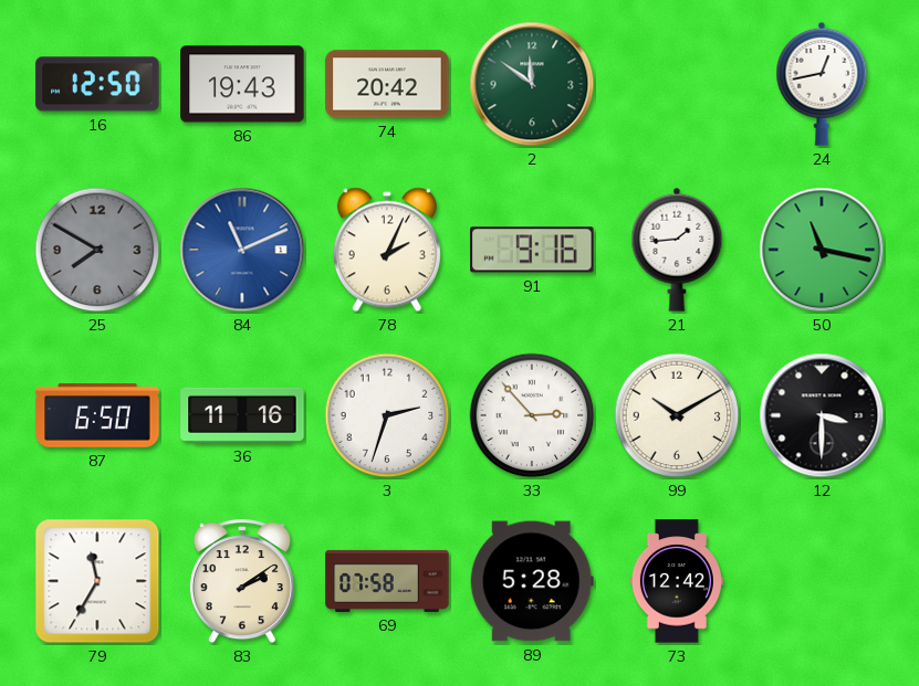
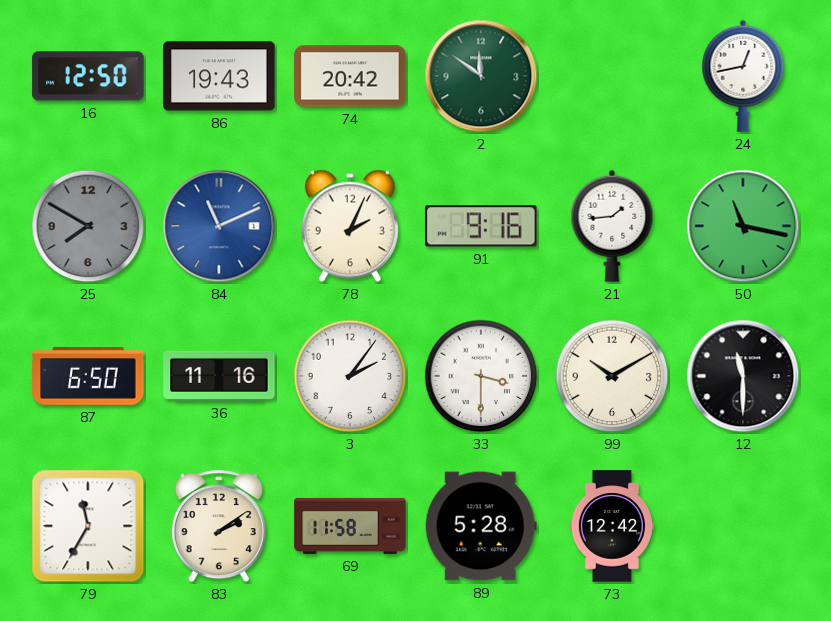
3: 2:33 -> 2:06
33: 2:53 -> 3:30
12: 3:30 -> 11:30
69: 07:58 -> 11:58
